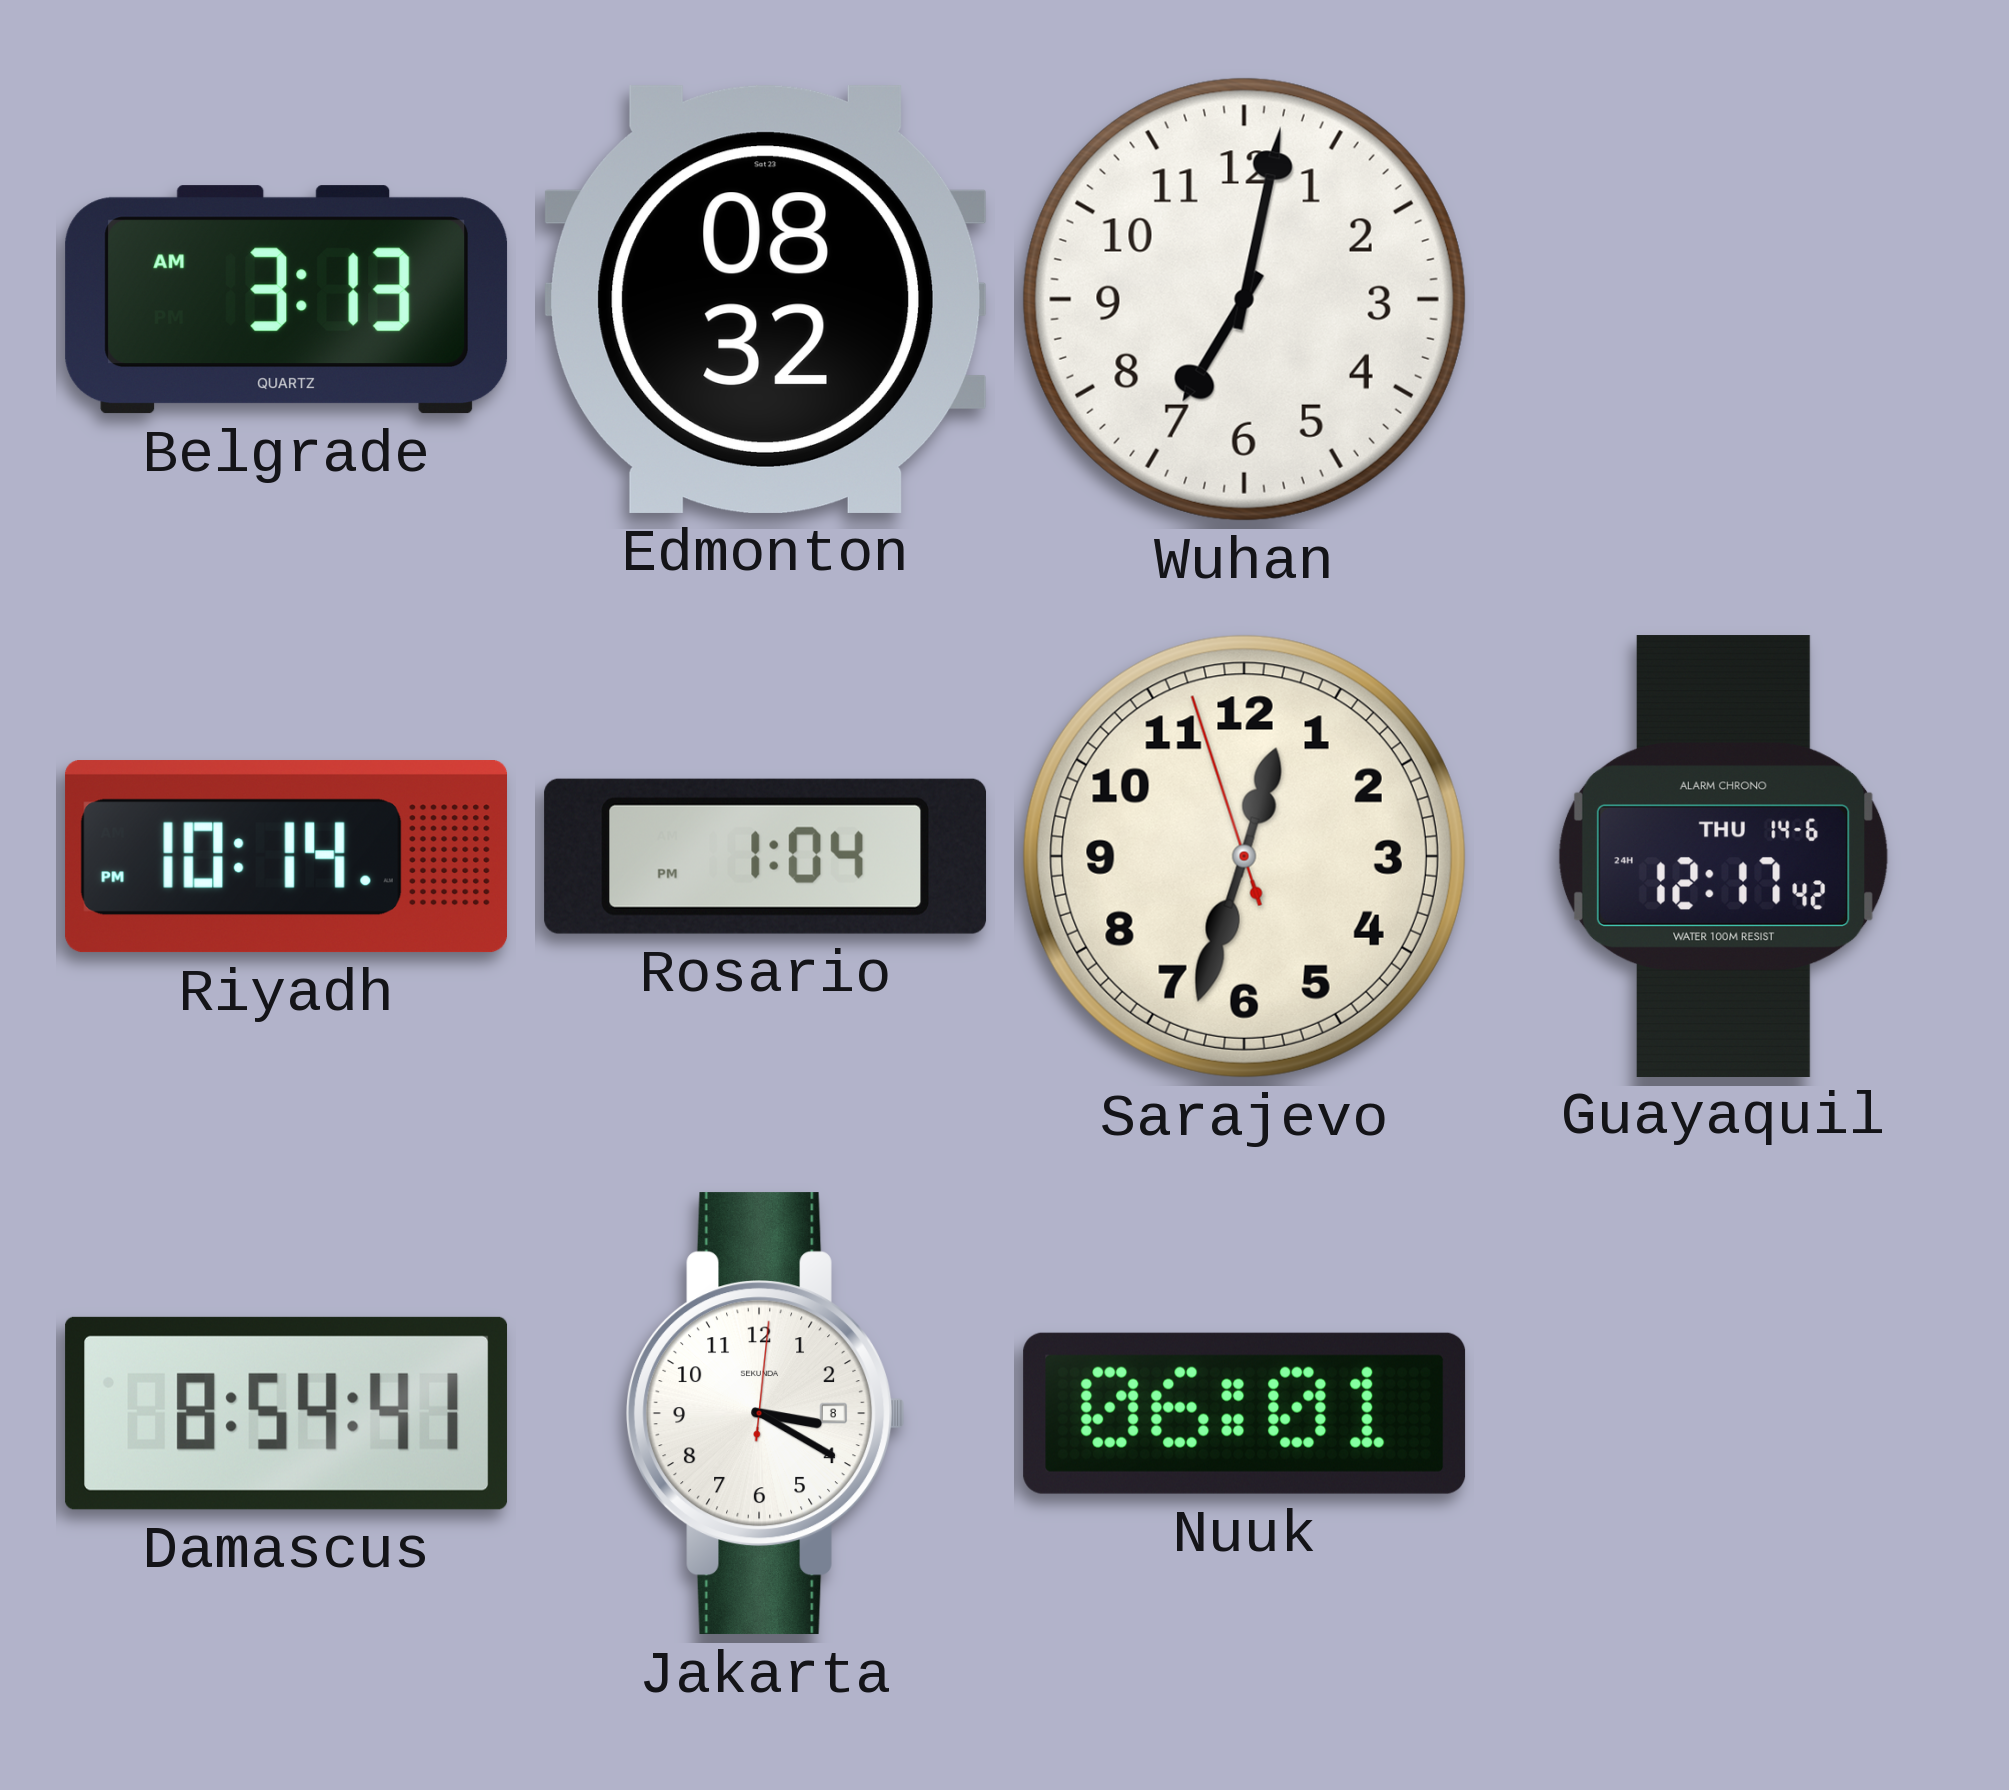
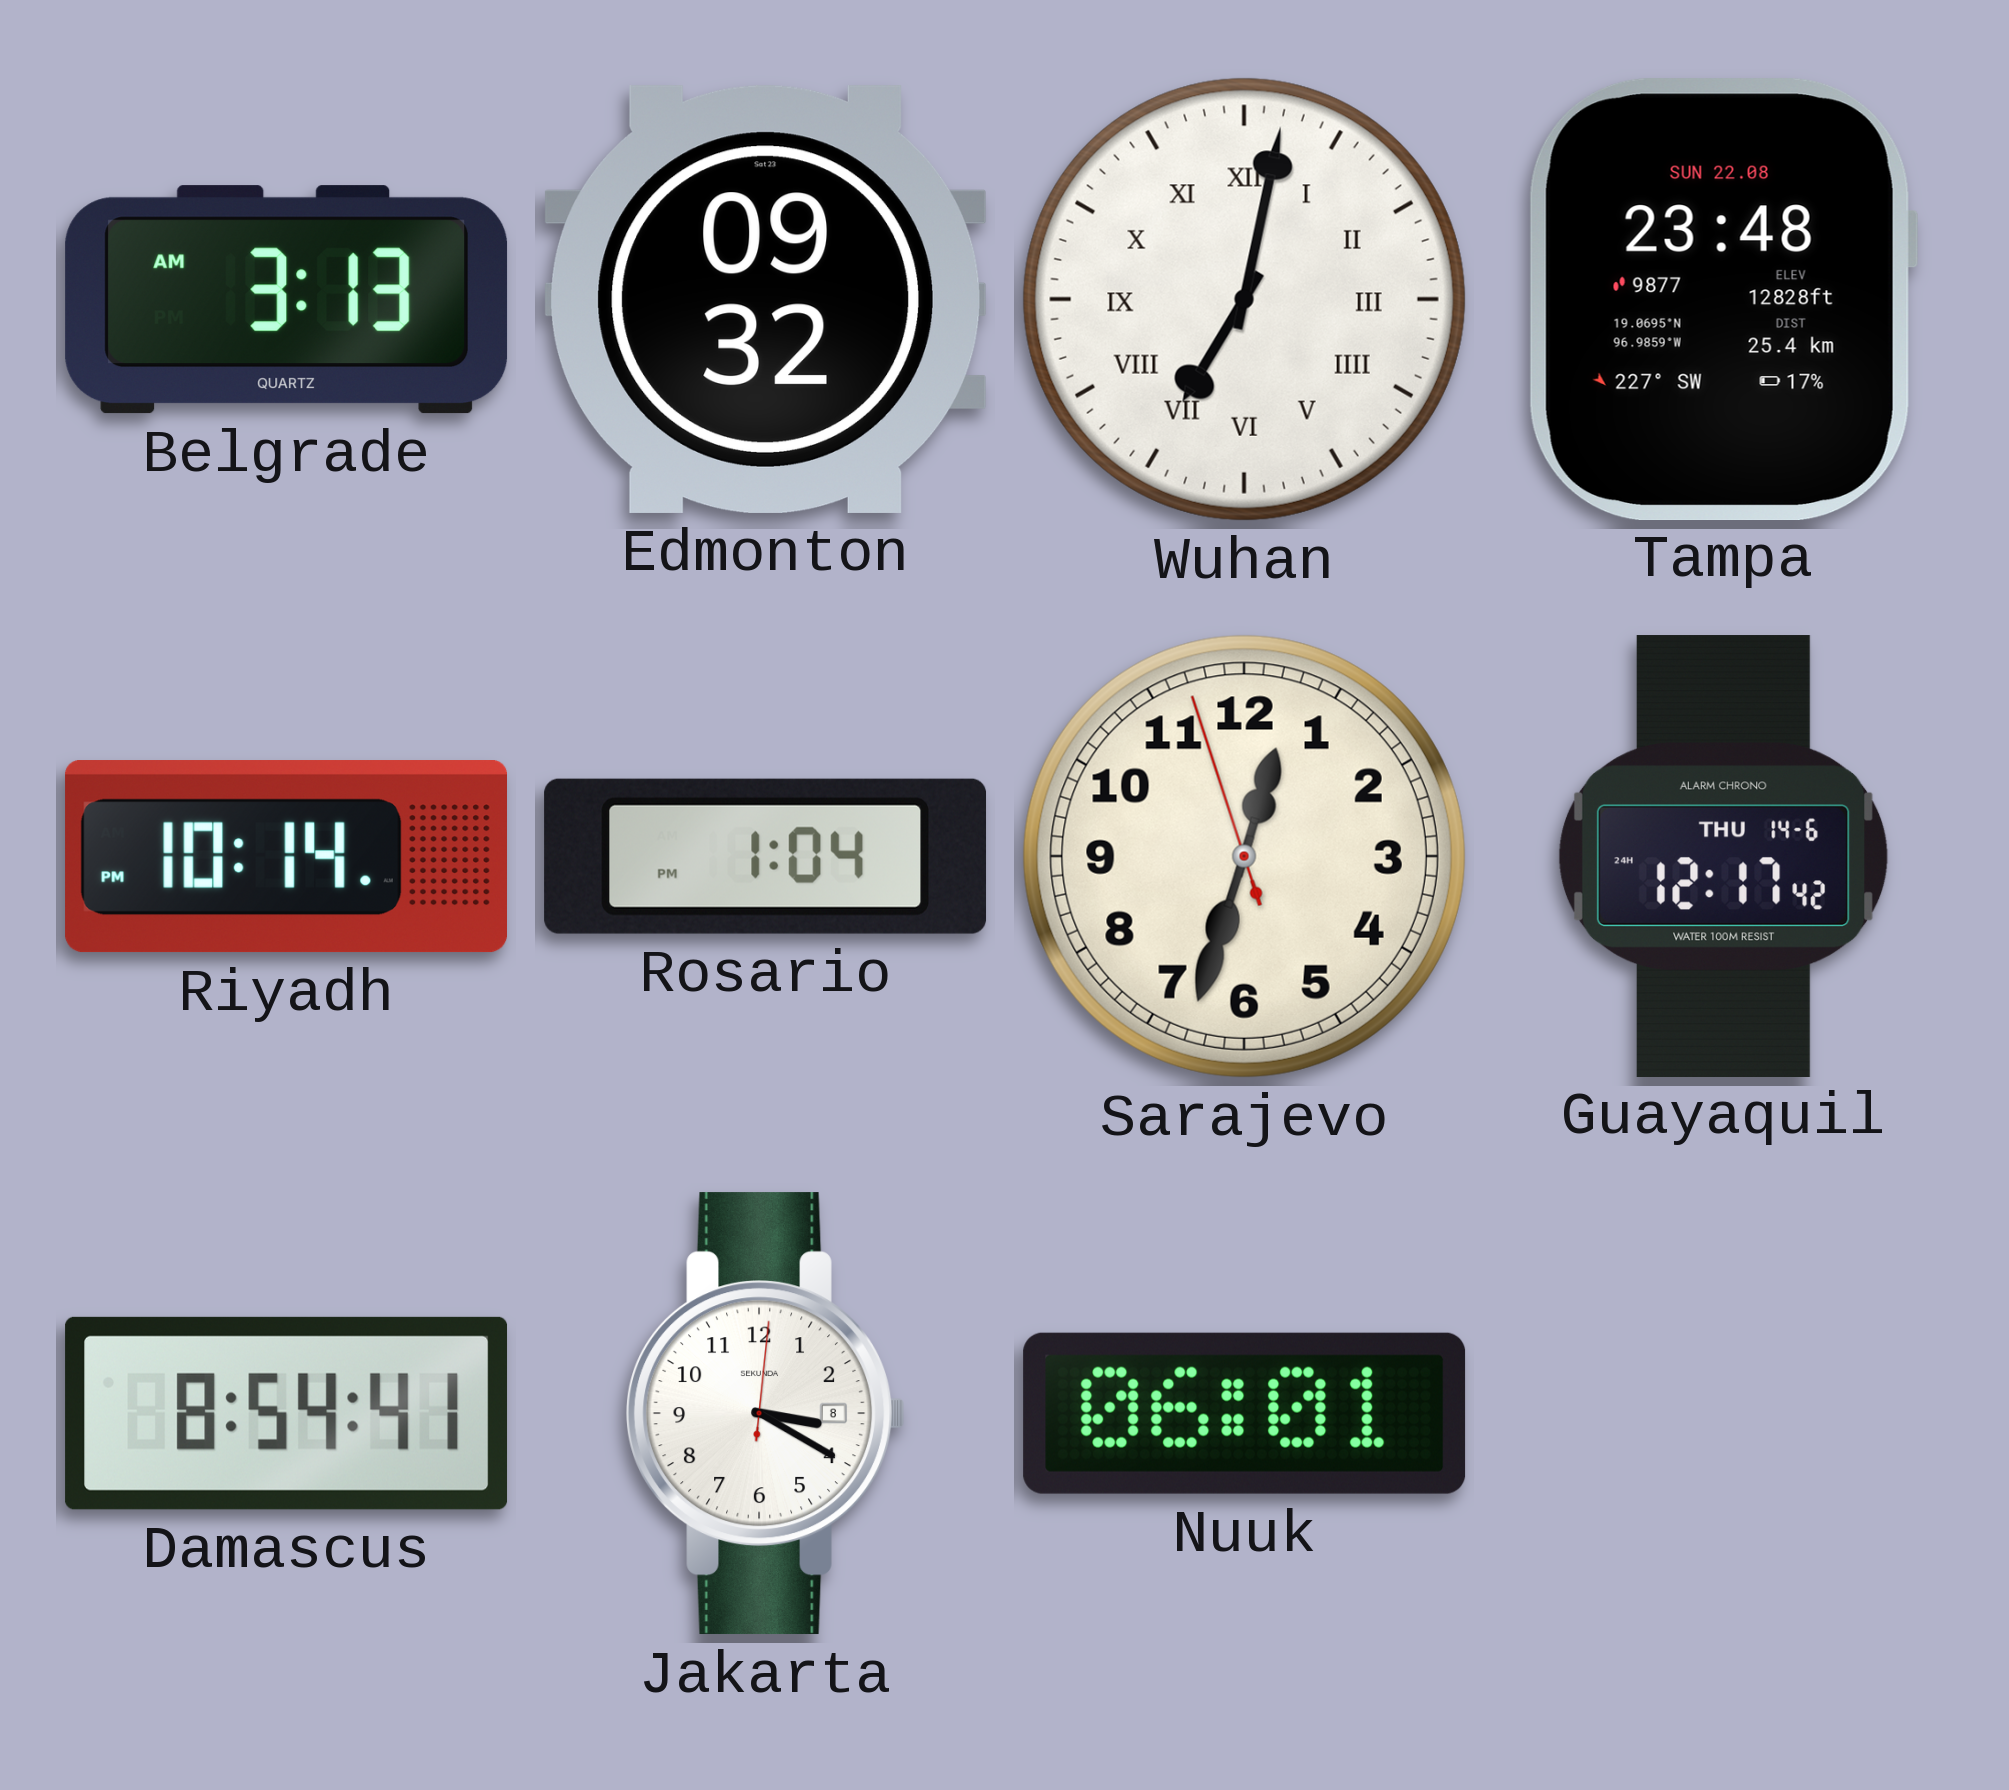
Edmonton: 08:32 -> 09:32
Wuhan numerals: Arabic -> Roman
Tampa: none -> 23:48
